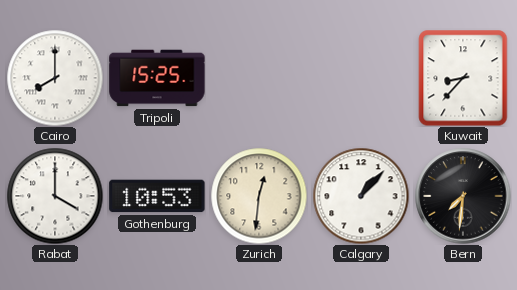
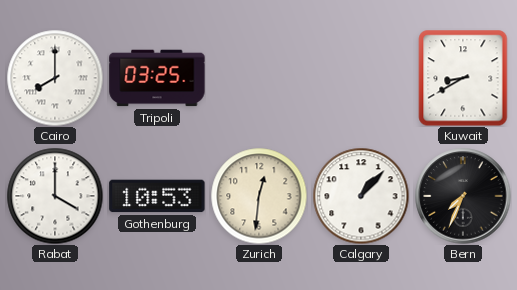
Tripoli: 15:25 -> 03:25
Kuwait: 8:37 -> 8:40
Bern: 7:31 -> 7:34
